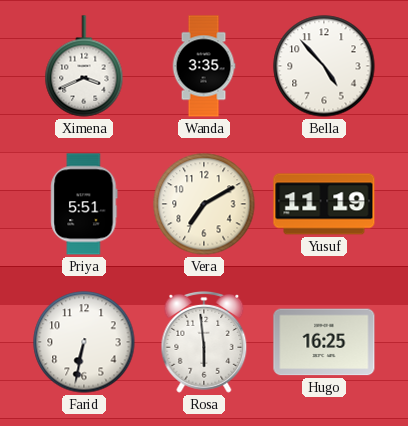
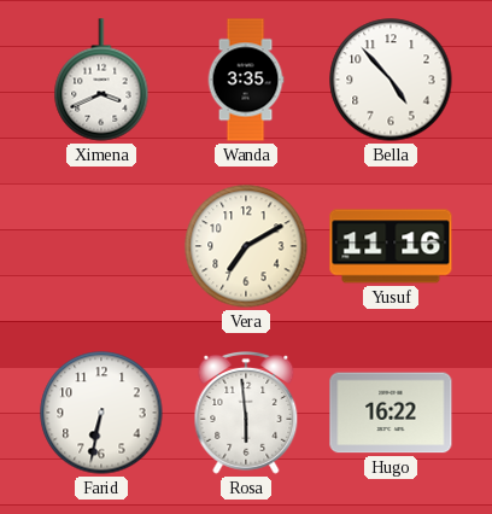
Priya: 5:51 -> none
Yusuf: 11:19 -> 11:16
Hugo: 16:25 -> 16:22
